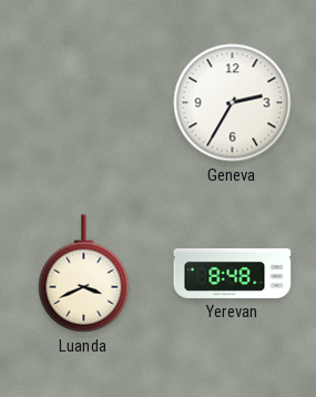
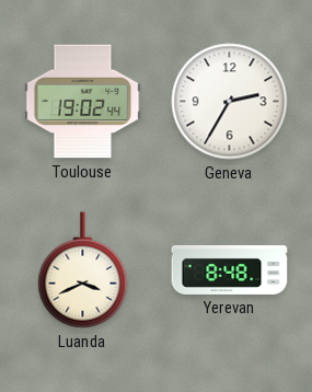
Toulouse: none -> 19:02
